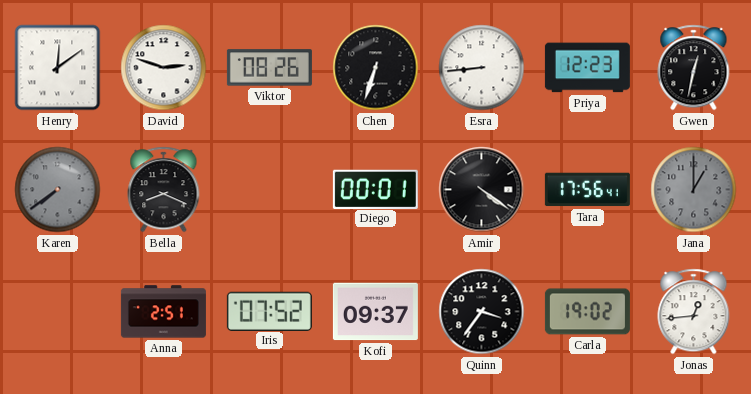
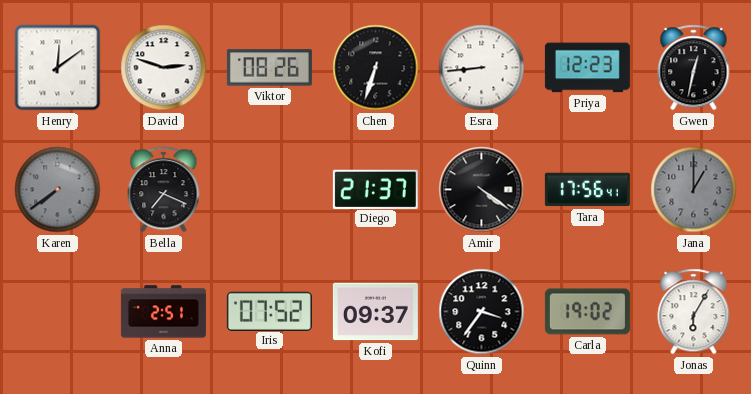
Bella: 8:19 -> 7:19
Diego: 00:01 -> 21:37
Jonas: 12:44 -> 6:05
